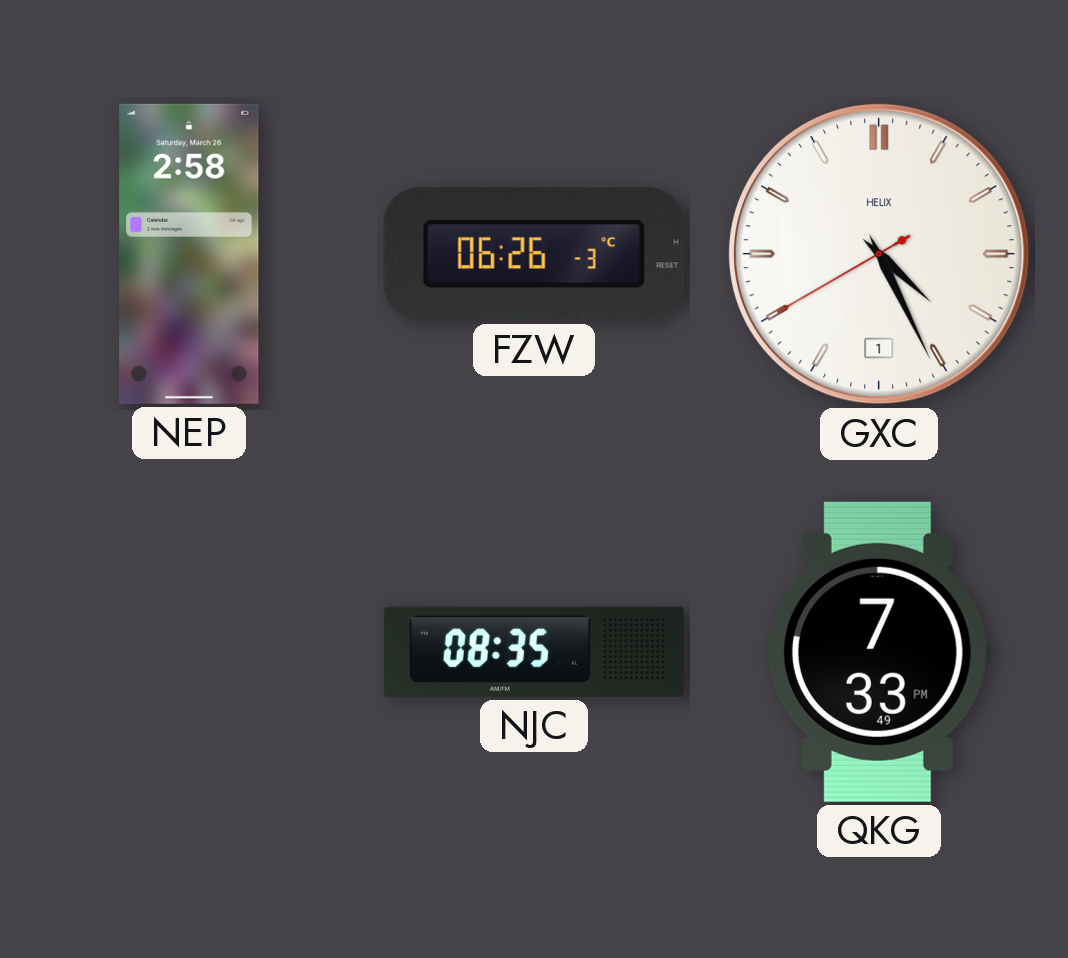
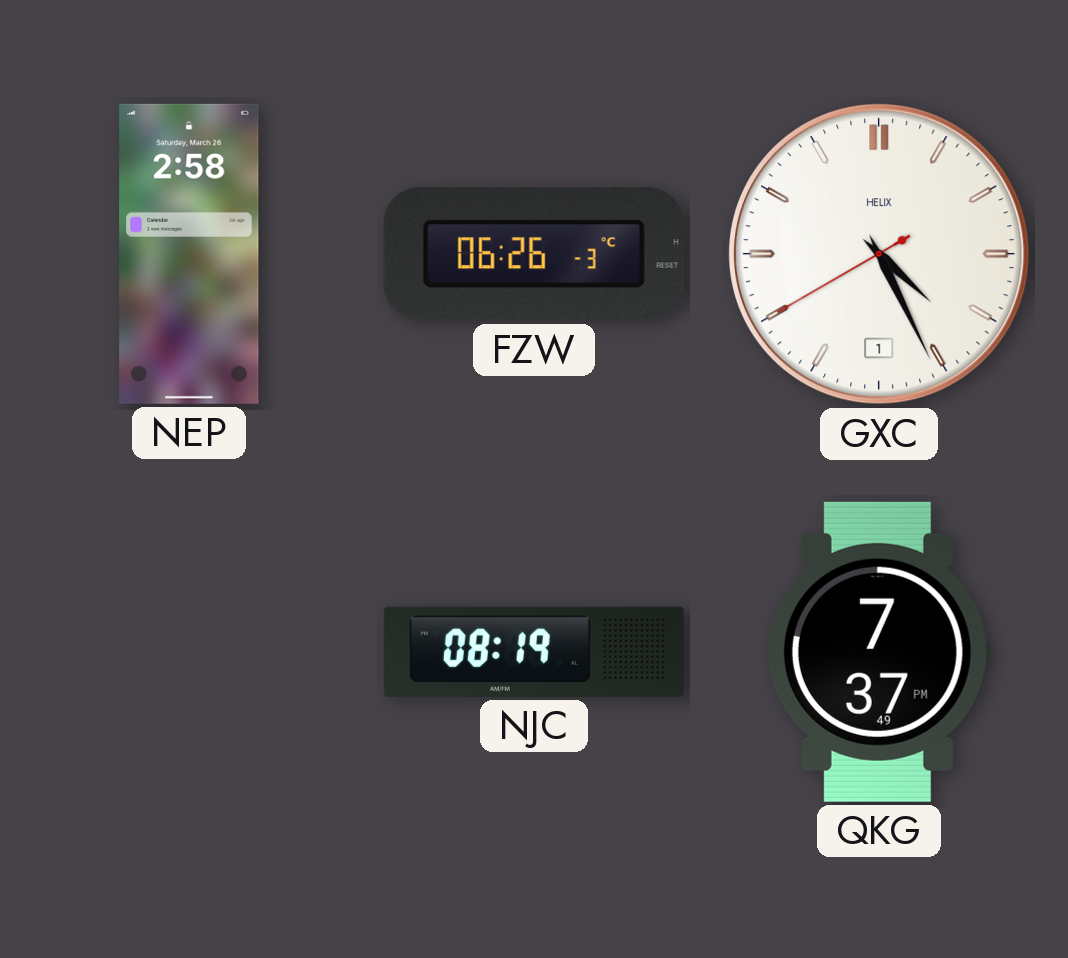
NJC: 08:35 -> 08:19
QKG: 7:33 -> 7:37
